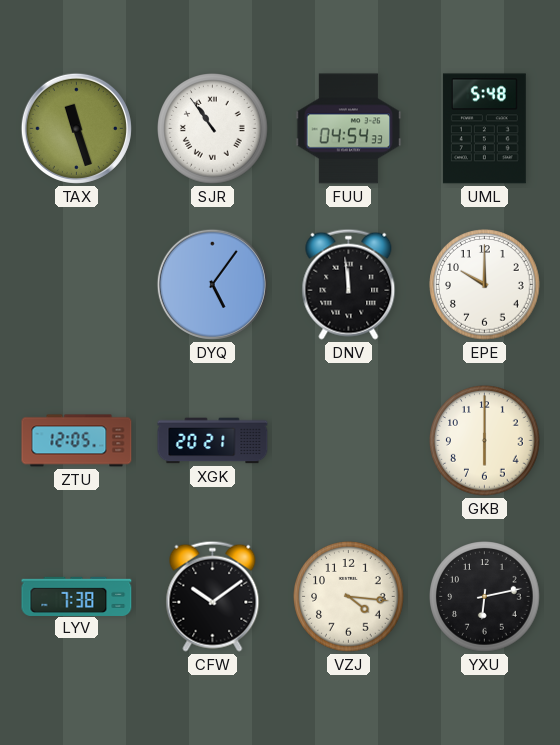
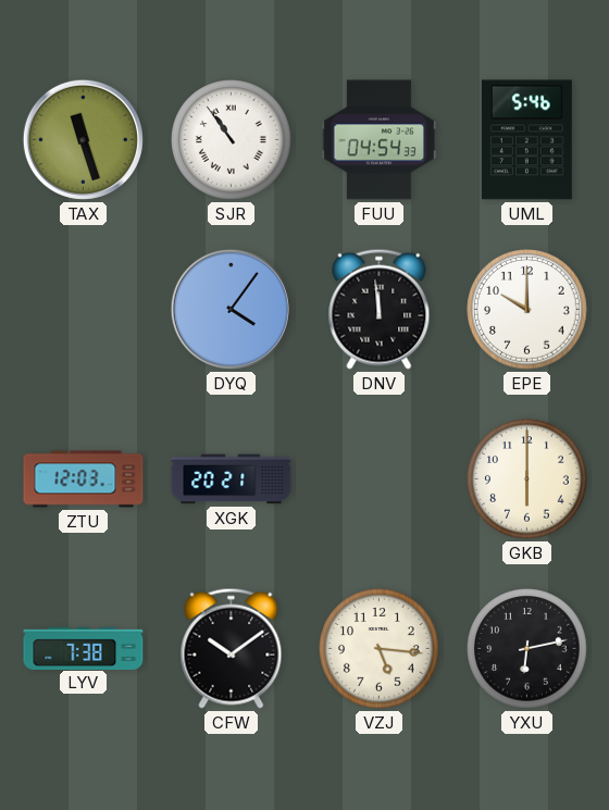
UML: 5:48 -> 5:46
DYQ: 5:06 -> 4:06
ZTU: 12:05 -> 12:03
VZJ: 4:16 -> 5:16
